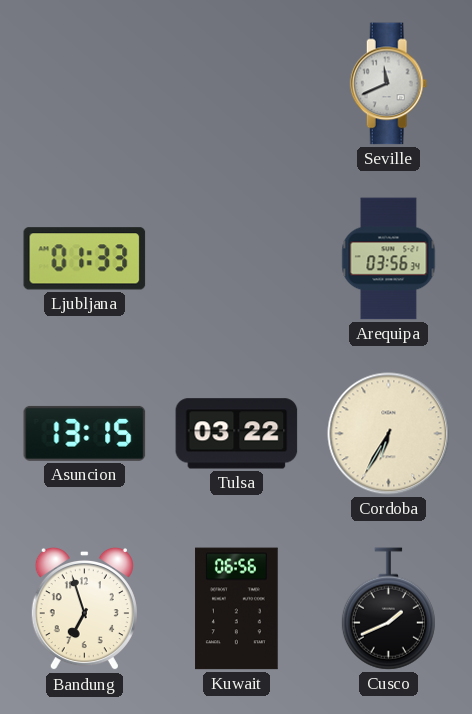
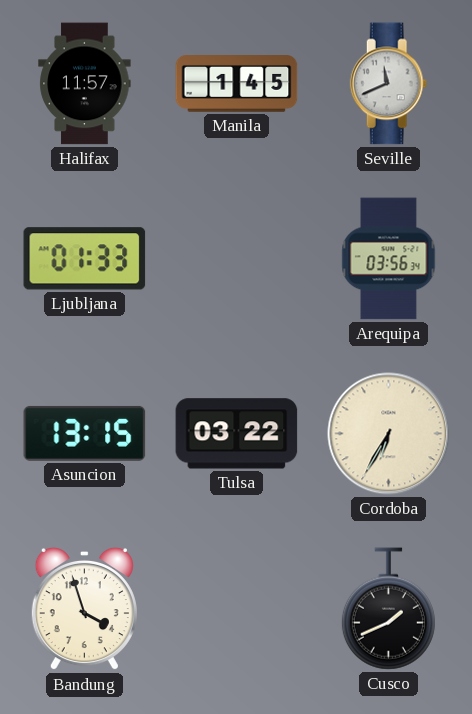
Halifax: none -> 11:57
Manila: none -> 1:45
Bandung: 6:57 -> 3:57
Kuwait: 06:56 -> none
